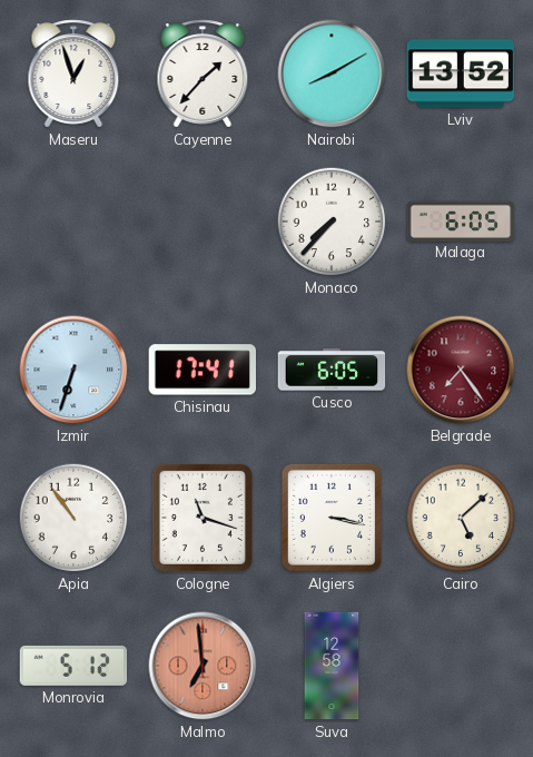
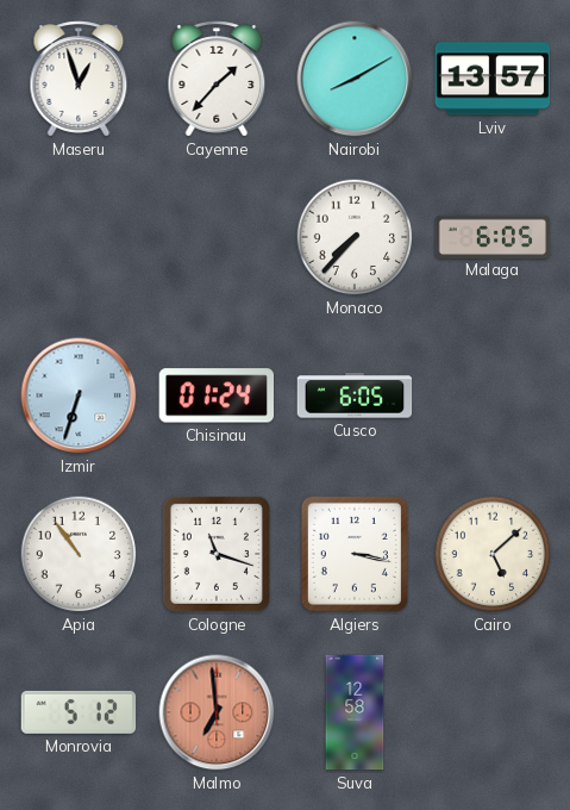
Lviv: 13:52 -> 13:57
Chisinau: 17:41 -> 01:24
Belgrade: 7:24 -> none
